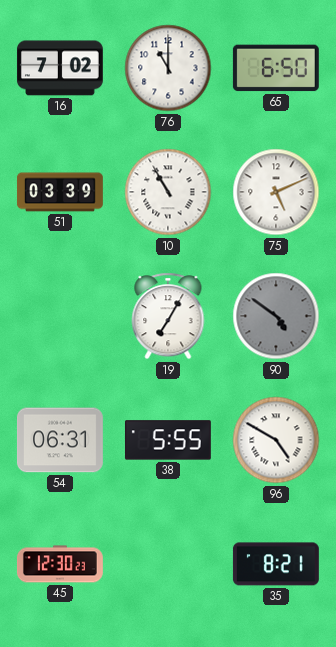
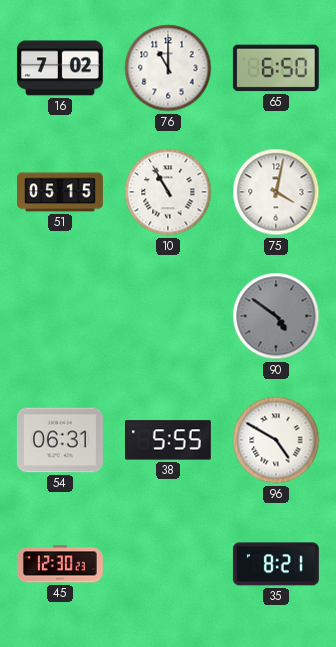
51: 03:39 -> 05:15
75: 5:11 -> 4:02
19: 7:05 -> none
